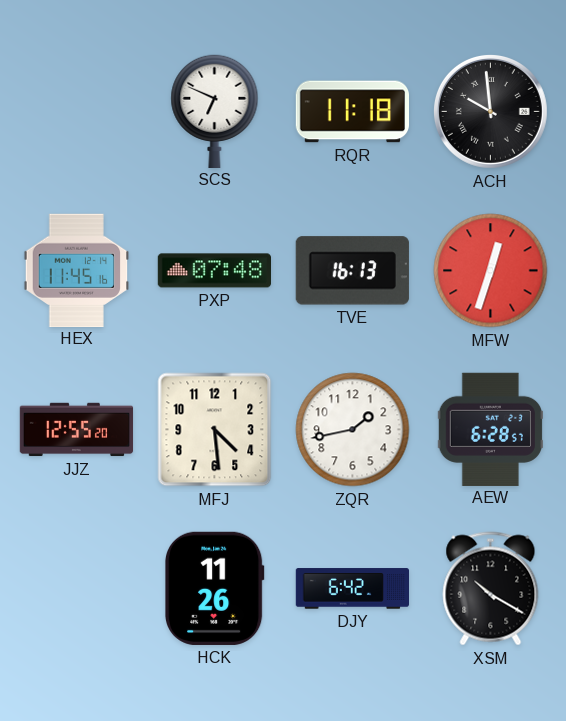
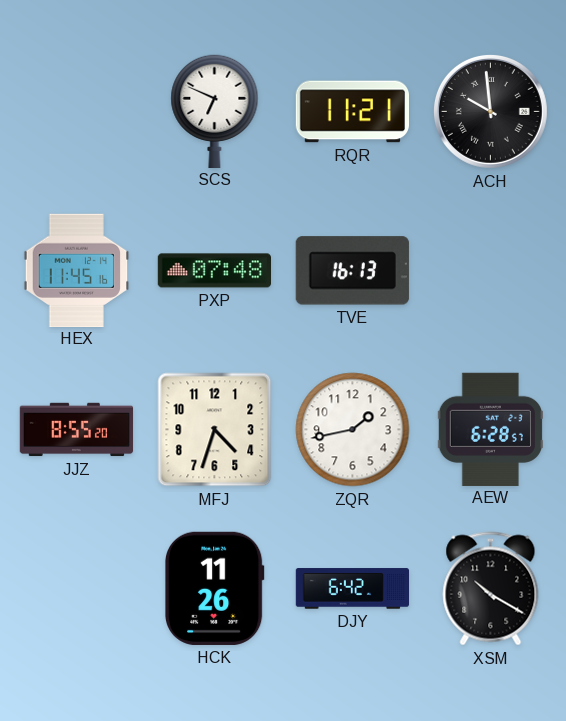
RQR: 11:18 -> 11:21
MFW: 12:33 -> none
JJZ: 12:55 -> 8:55
MFJ: 4:29 -> 4:33
